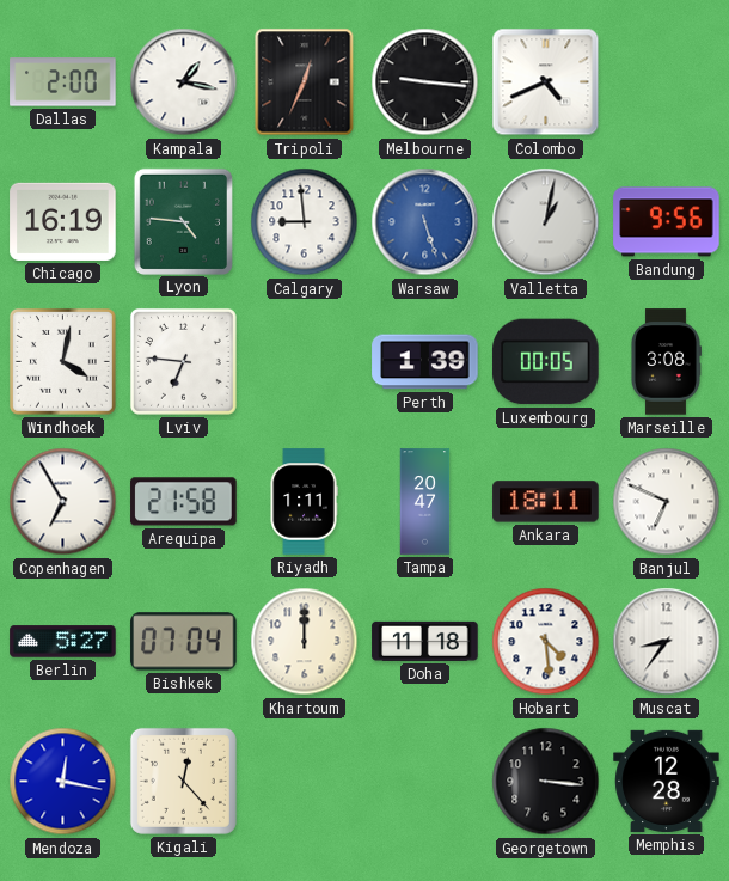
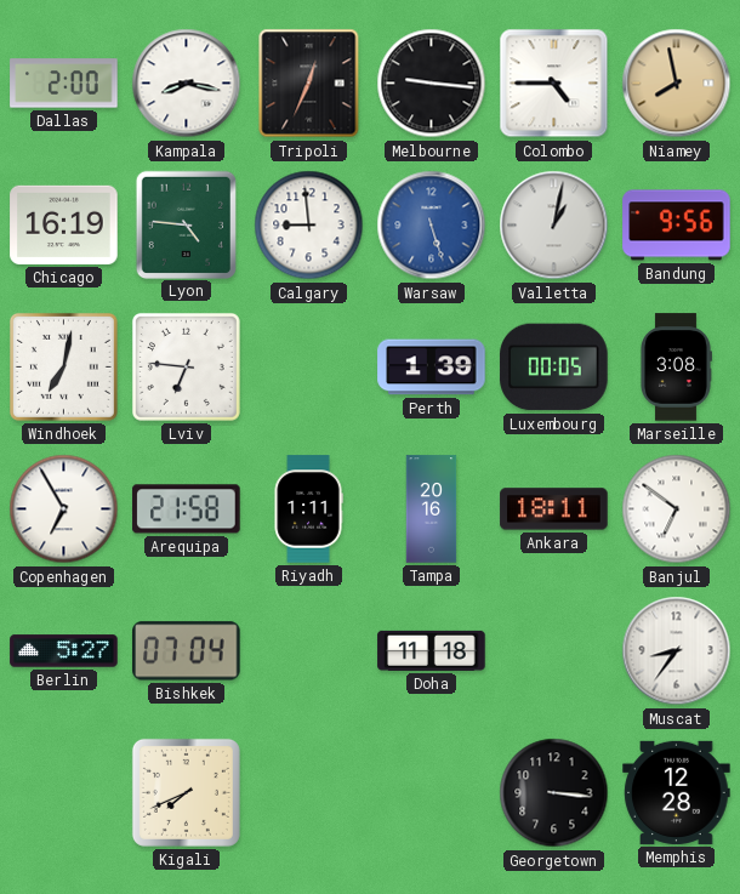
Kampala: 1:17 -> 8:17
Colombo: 4:41 -> 4:45
Niamey: none -> 7:58
Windhoek: 4:02 -> 7:02
Tampa: 20:47 -> 20:16
Banjul: 6:49 -> 6:51
Khartoum: 12:00 -> none
Hobart: 4:29 -> none
Mendoza: 12:17 -> none
Kigali: 12:23 -> 7:41
